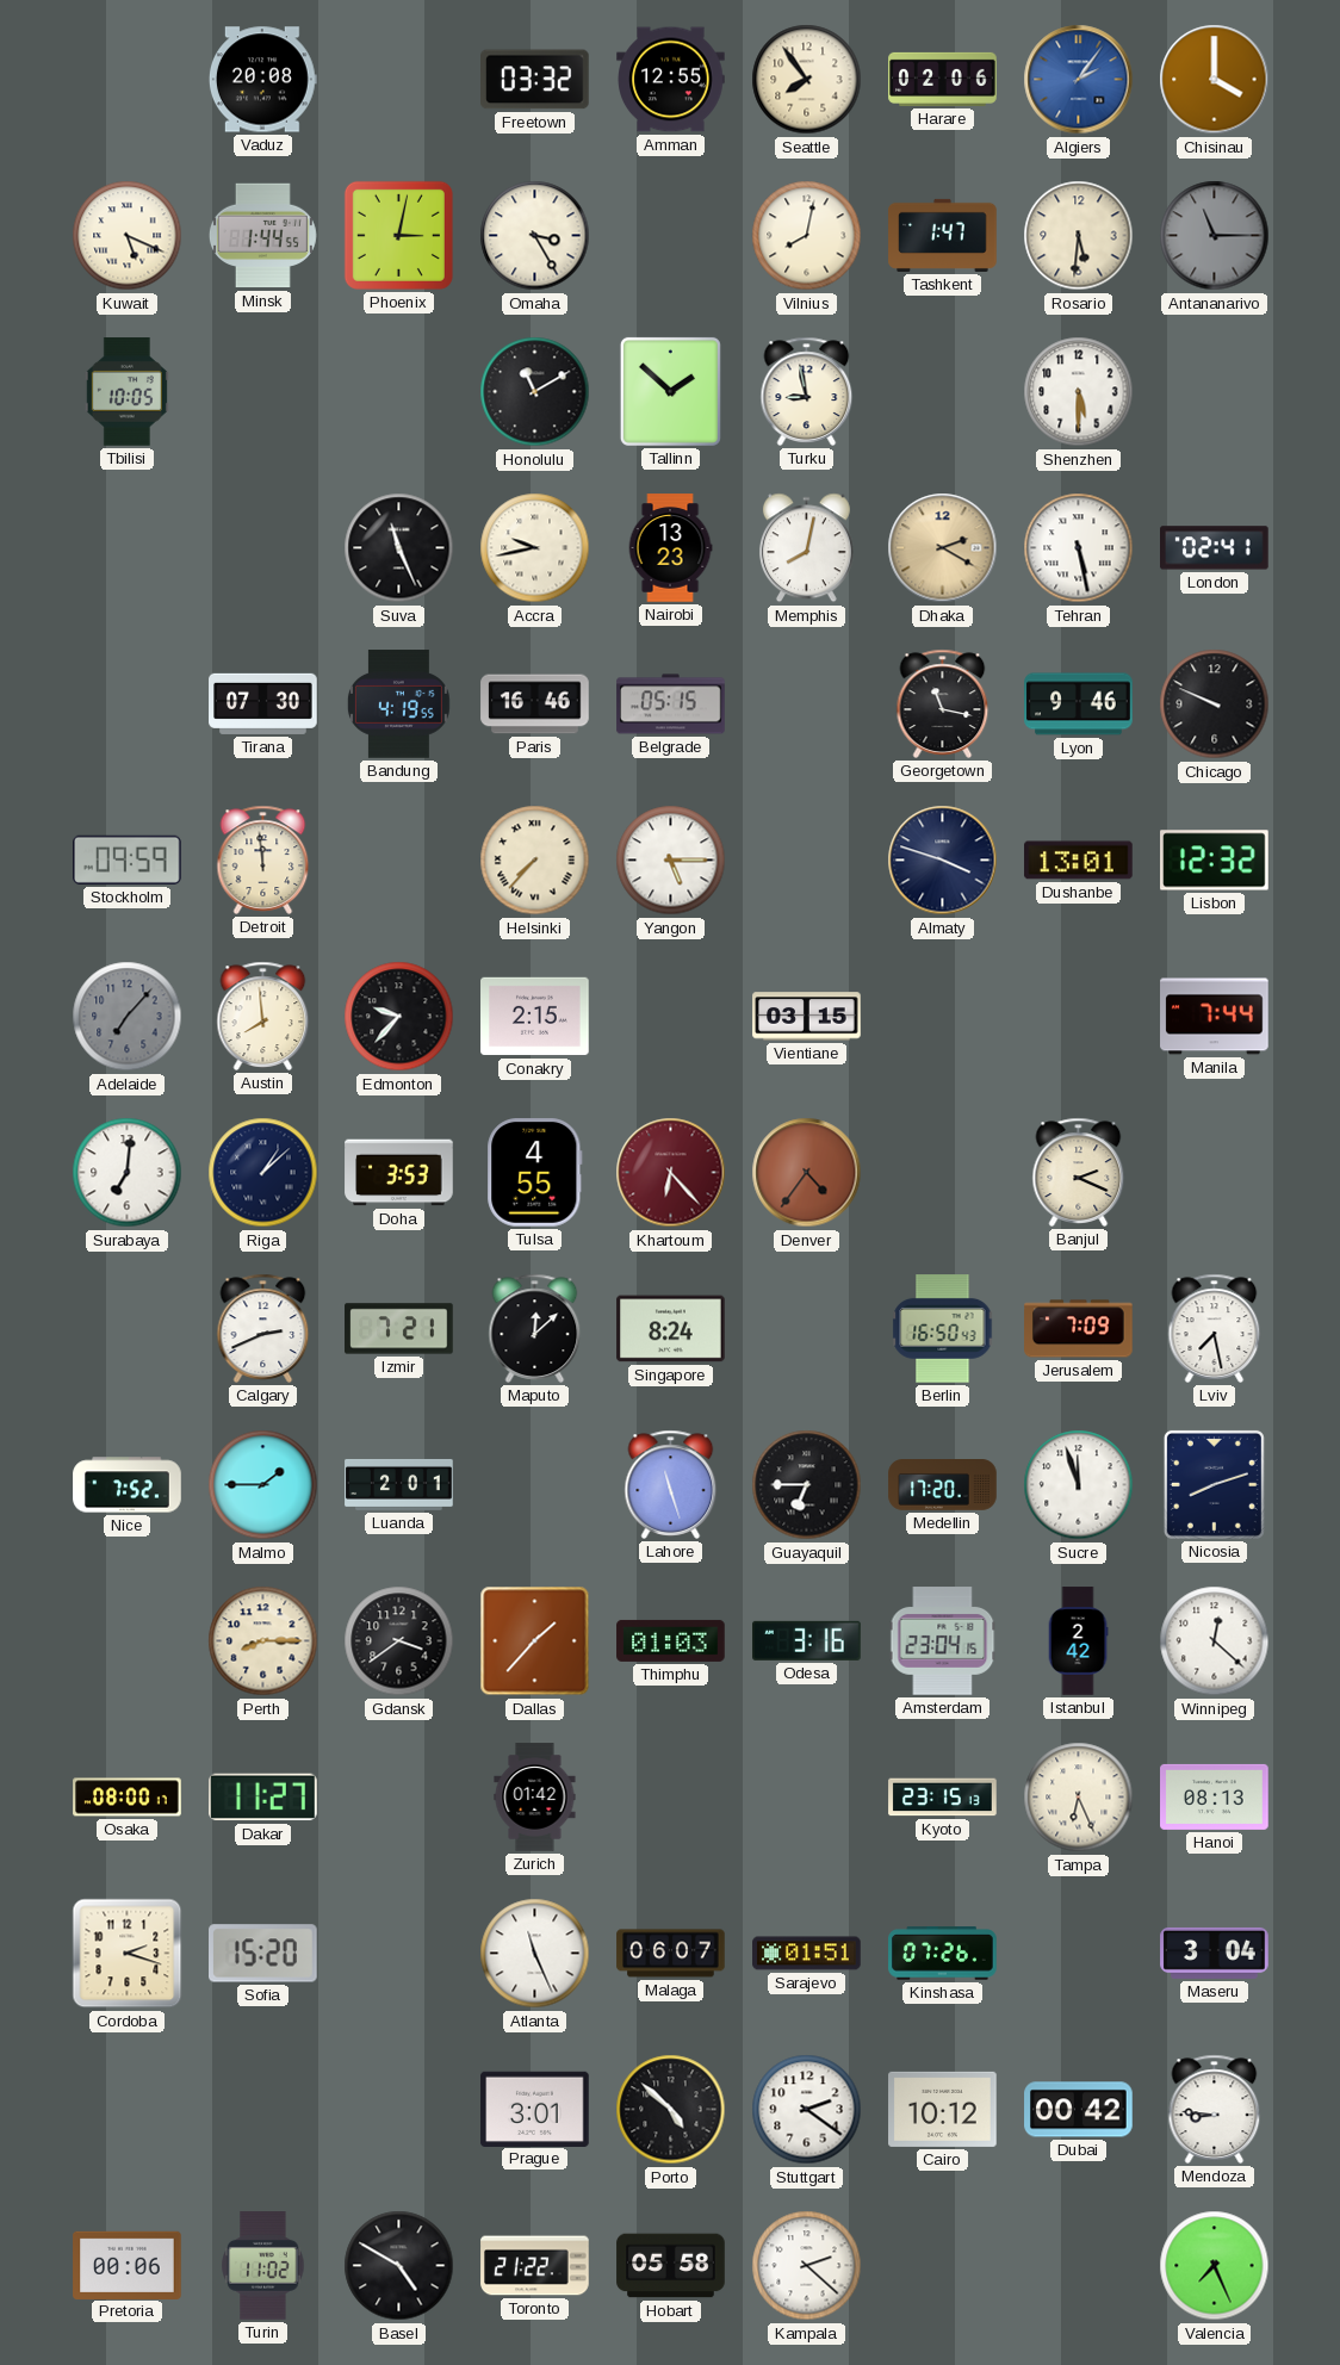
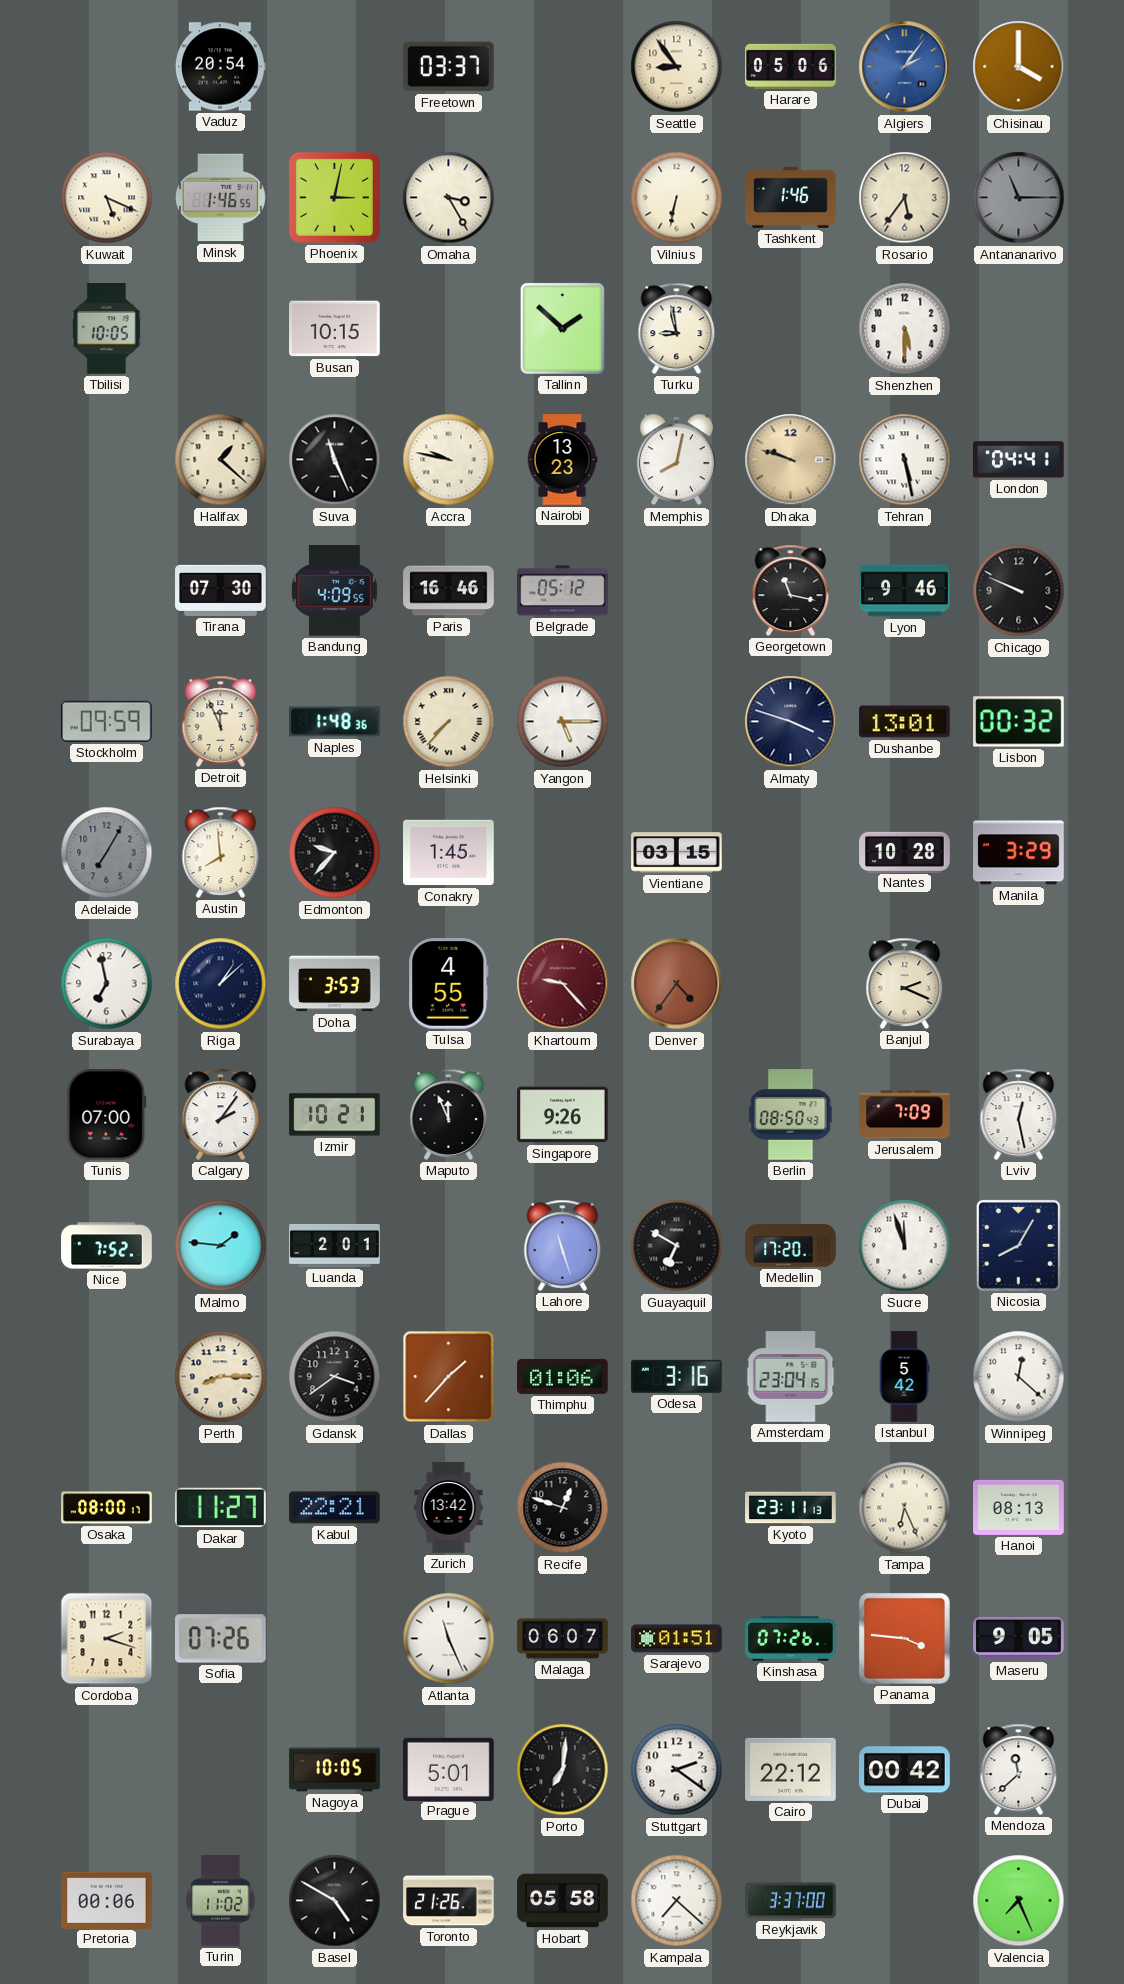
Vaduz: 20:08 -> 20:54
Freetown: 03:32 -> 03:37
Amman: 12:55 -> none
Seattle: 7:54 -> 8:54
Harare: 02:06 -> 05:06
Minsk: 1:44 -> 1:46
Vilnius: 8:02 -> 6:32
Tashkent: 1:47 -> 1:46
Rosario: 5:31 -> 5:36
Busan: none -> 10:15
Honolulu: 11:10 -> none
Halifax: none -> 1:22
Accra: 9:43 -> 9:47
Dhaka: 2:20 -> 9:48
London: 02:41 -> 04:41
Bandung: 4:19 -> 4:09
Belgrade: 05:15 -> 05:12
Detroit: 11:59 -> 11:56
Naples: none -> 1:48
Lisbon: 12:32 -> 00:32
Adelaide: 7:07 -> 7:05
Conakry: 2:15 -> 1:45
Nantes: none -> 10:28
Manila: 7:44 -> 3:29
Surabaya: 7:01 -> 6:58
Khartoum: 6:23 -> 9:23
Tunis: none -> 07:00
Calgary: 2:41 -> 2:06
Izmir: 7:21 -> 10:21
Maputo: 12:08 -> 11:56
Singapore: 8:24 -> 9:26
Berlin: 16:50 -> 08:50
Lviv: 7:28 -> 12:28
Malmo: 1:45 -> 1:46
Guayaquil: 6:45 -> 6:50
Nicosia: 8:12 -> 8:05
Thimphu: 01:03 -> 01:06
Istanbul: 2:42 -> 5:42
Kabul: none -> 22:21
Zurich: 01:42 -> 13:42
Recife: none -> 12:48
Kyoto: 23:15 -> 23:11
Sofia: 15:20 -> 07:26
Panama: none -> 3:46
Maseru: 3:04 -> 9:05
Nagoya: none -> 10:05
Prague: 3:01 -> 5:01
Porto: 4:52 -> 7:01
Cairo: 10:12 -> 22:12
Mendoza: 8:46 -> 11:38
Toronto: 21:22 -> 21:26
Kampala: 2:22 -> 7:22
Reykjavik: none -> 3:37
